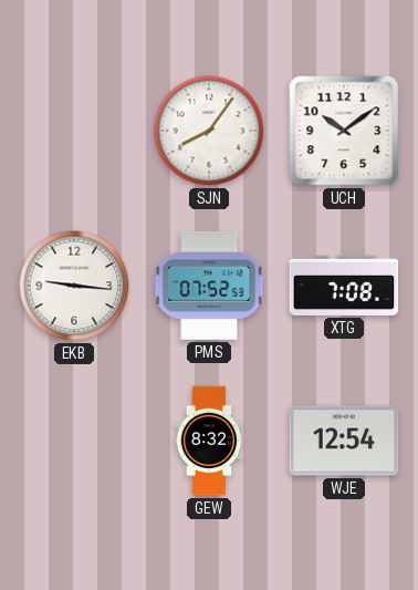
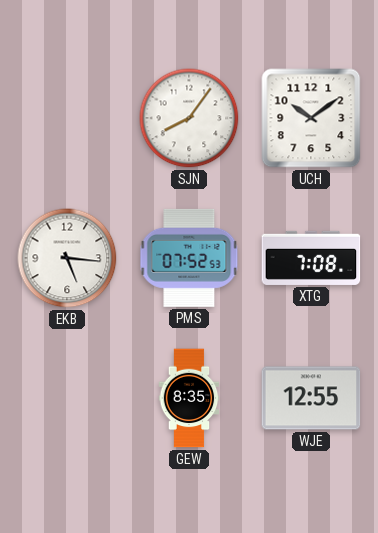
EKB: 9:16 -> 5:16
GEW: 8:32 -> 8:35
WJE: 12:54 -> 12:55
